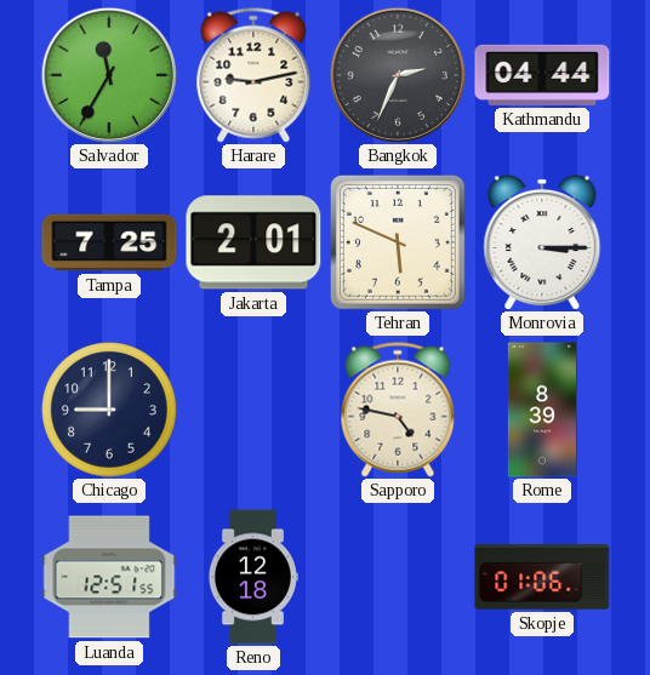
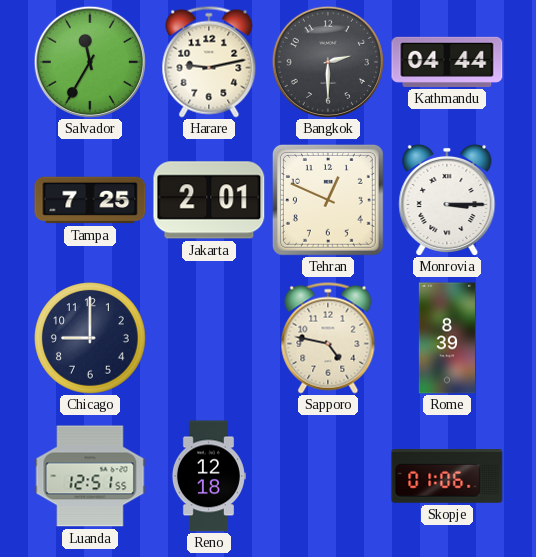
Bangkok: 2:34 -> 2:30
Tehran: 5:49 -> 12:49
